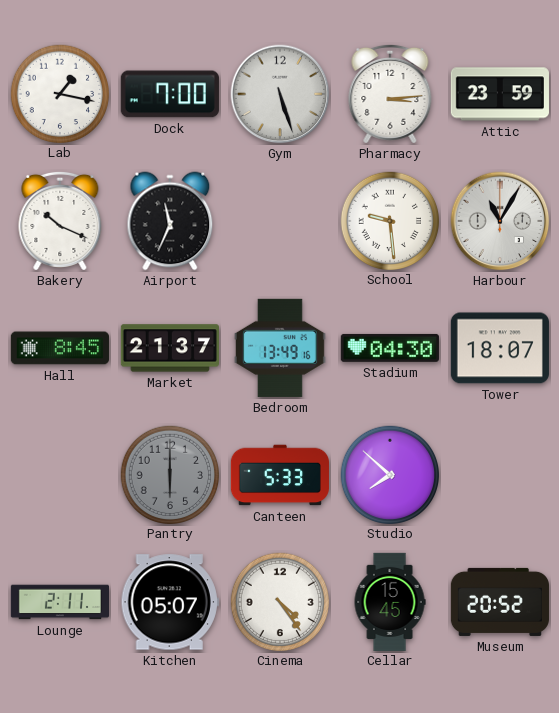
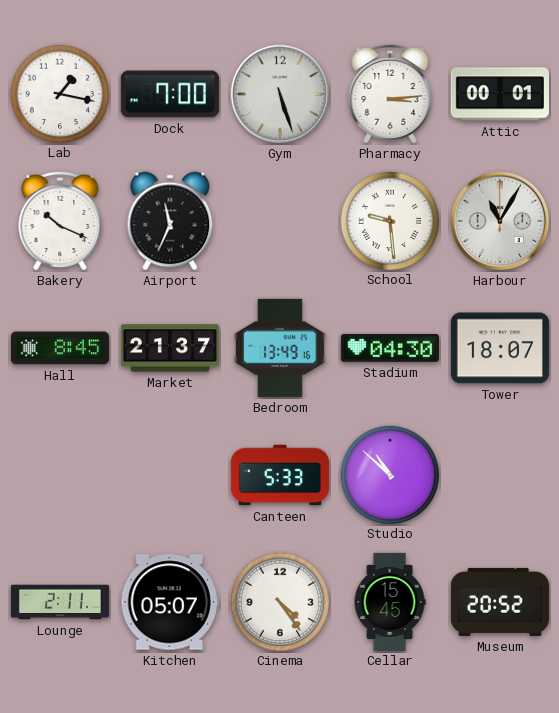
Attic: 23:59 -> 00:01
Pantry: 6:00 -> none
Studio: 7:52 -> 10:52
